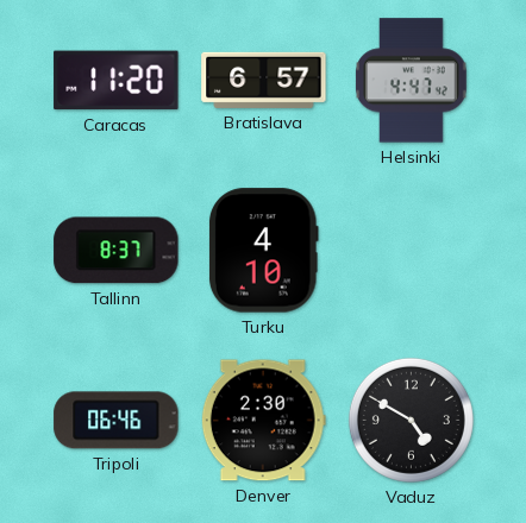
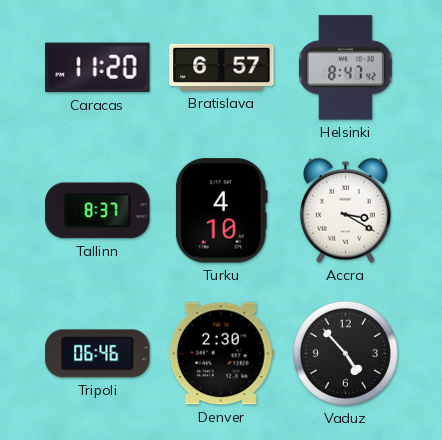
Helsinki: 4:47 -> 8:47
Accra: none -> 3:20
Vaduz: 4:50 -> 4:53
